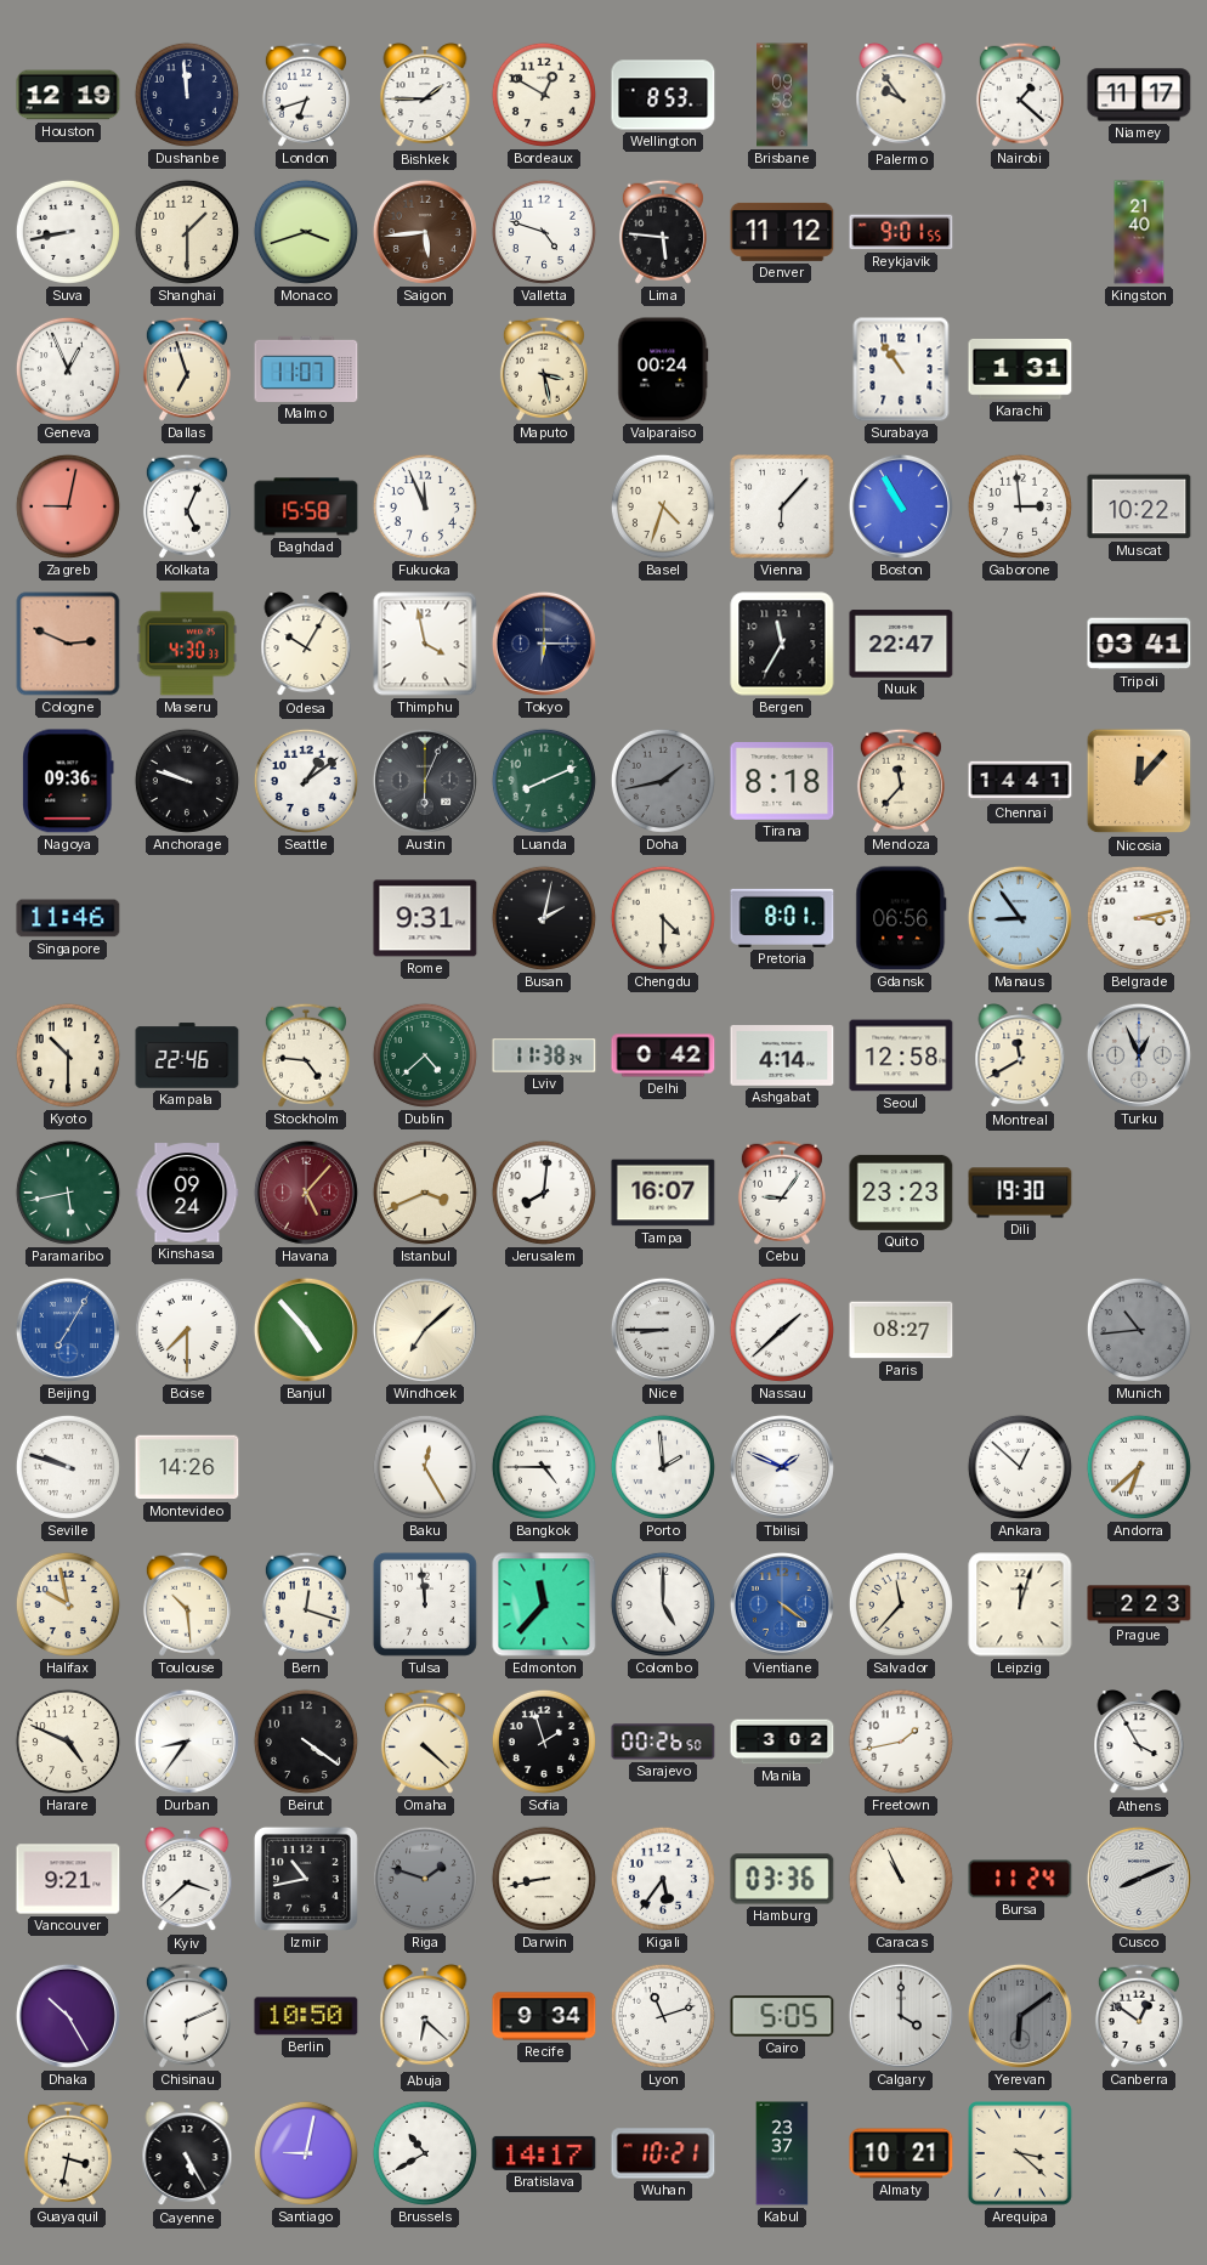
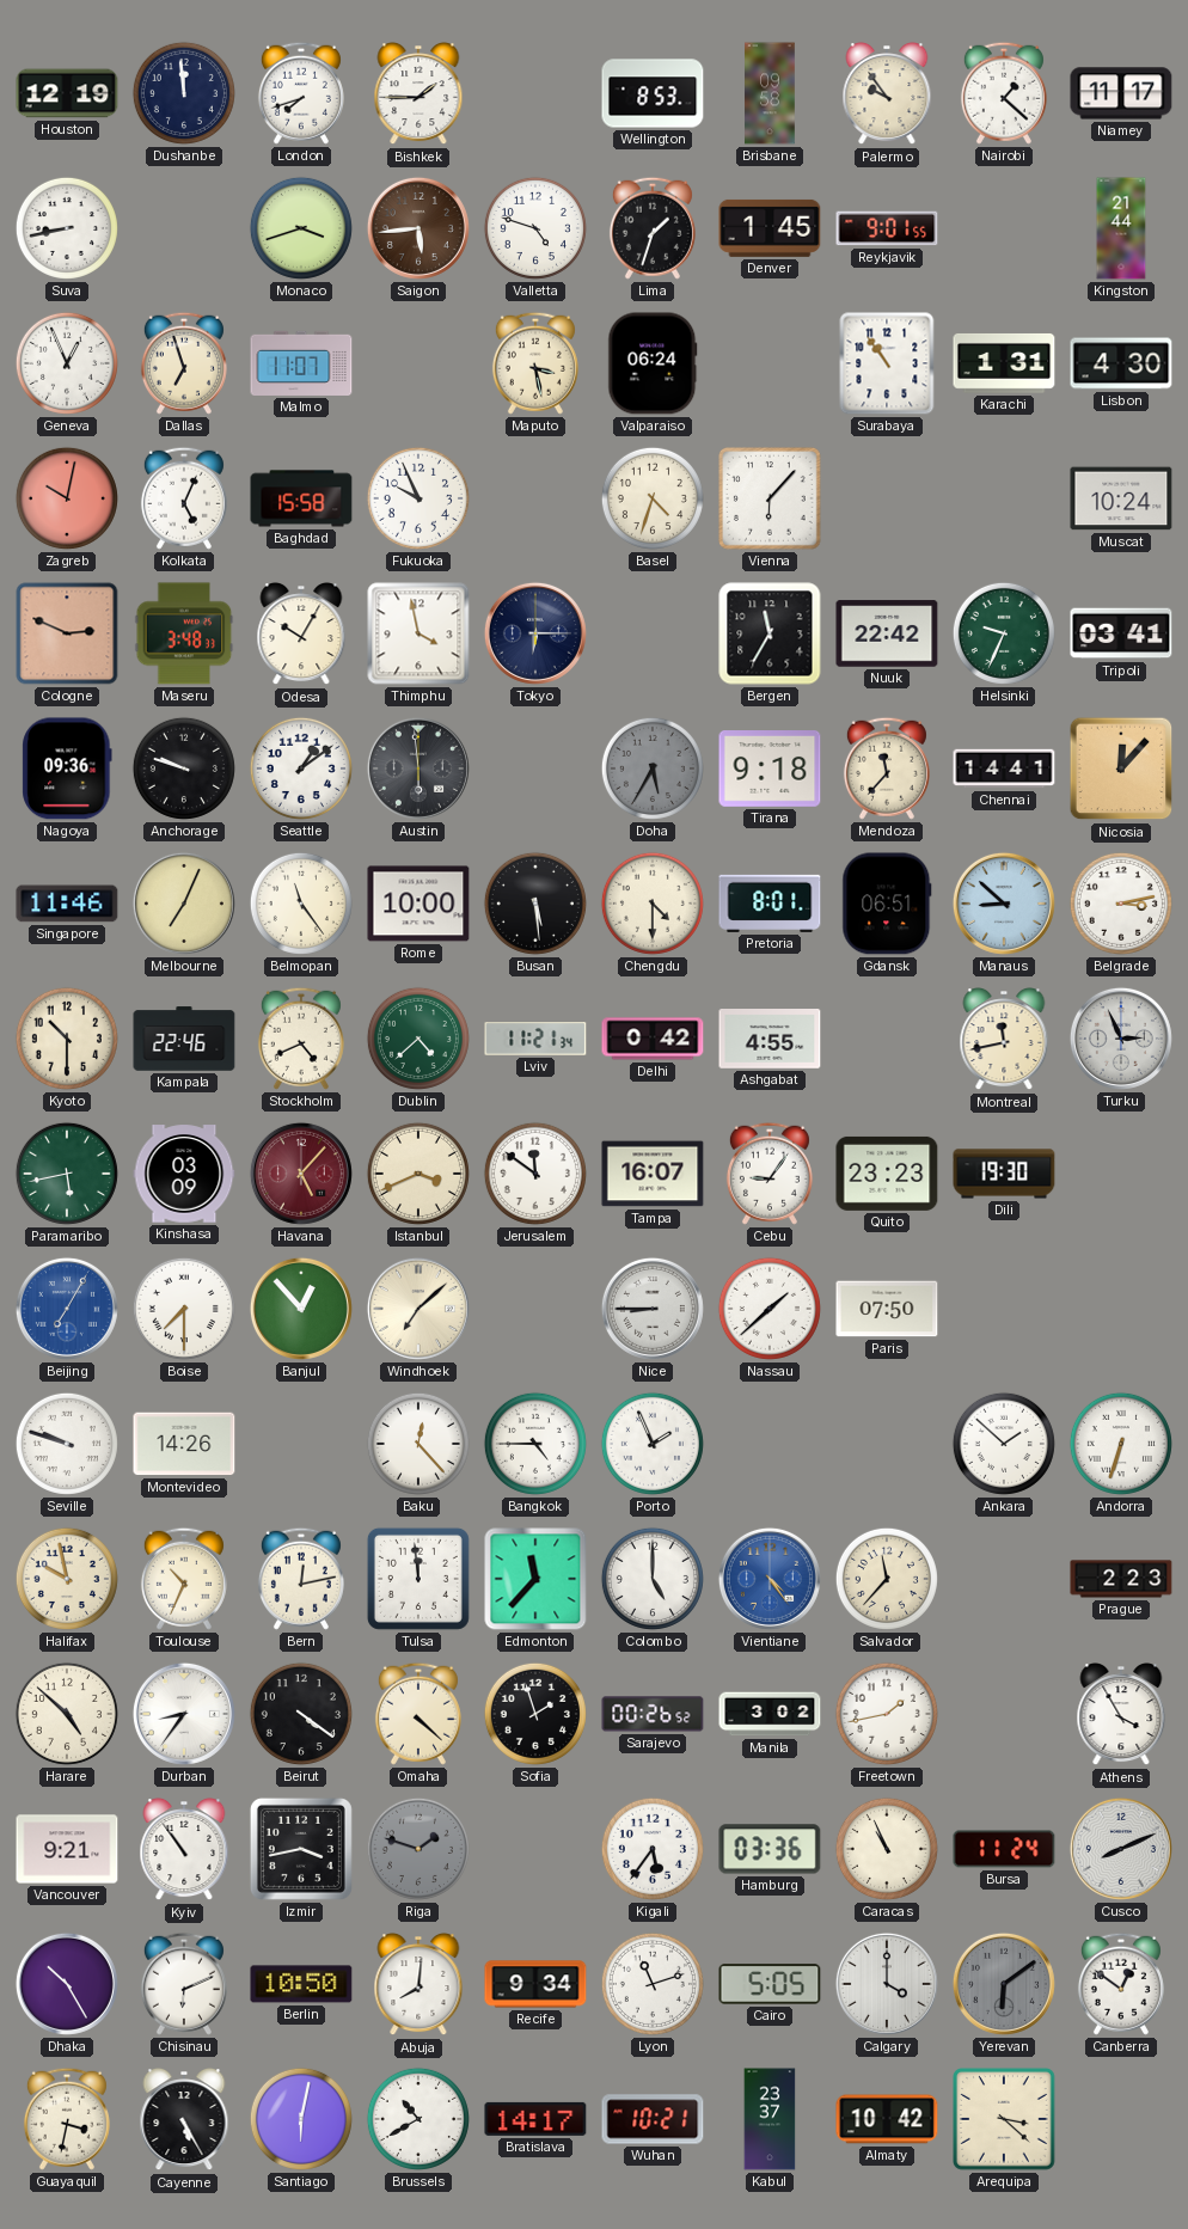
London: 6:42 -> 7:42
Bordeaux: 12:50 -> none
Shanghai: 1:30 -> none
Lima: 5:46 -> 1:33
Denver: 11:12 -> 1:45
Kingston: 21:40 -> 21:44
Valparaiso: 00:24 -> 06:24
Lisbon: none -> 4:30
Zagreb: 9:02 -> 10:02
Fukuoka: 11:56 -> 9:56
Boston: 10:55 -> none
Gaborone: 2:59 -> none
Muscat: 10:22 -> 10:24
Maseru: 4:30 -> 3:48
Nuuk: 22:47 -> 22:42
Helsinki: none -> 9:34
Austin: 6:04 -> 5:59
Luanda: 8:11 -> none
Doha: 1:43 -> 5:35
Tirana: 8:18 -> 9:18
Melbourne: none -> 7:04
Belmopan: none -> 11:24
Rome: 9:31 -> 10:00
Busan: 2:02 -> 5:29
Gdansk: 06:56 -> 06:51
Manaus: 8:54 -> 8:52
Stockholm: 4:46 -> 4:41
Lviv: 11:38 -> 11:21
Ashgabat: 4:14 -> 4:55
Seoul: 12:58 -> none
Montreal: 11:40 -> 11:43
Turku: 12:56 -> 2:56
Kinshasa: 09:24 -> 03:09
Jerusalem: 8:01 -> 11:51
Banjul: 4:53 -> 12:53
Paris: 08:27 -> 07:50
Munich: 10:44 -> none
Baku: 12:25 -> 12:23
Porto: 1:59 -> 1:56
Tbilisi: 1:49 -> none
Ankara: 12:52 -> 1:52
Andorra: 6:38 -> 6:33
Toulouse: 10:29 -> 10:34
Bern: 12:18 -> 12:13
Vientiane: 4:21 -> 4:24
Leipzig: 12:03 -> none
Harare: 4:49 -> 4:52
Sarajevo: 00:26:50 -> 00:26:52
Kyiv: 3:38 -> 10:54
Izmir: 10:43 -> 3:43
Darwin: 8:43 -> none
Abuja: 6:22 -> 8:01
Santiago: 9:02 -> 6:02
Almaty: 10:21 -> 10:42
